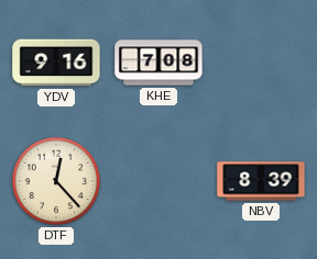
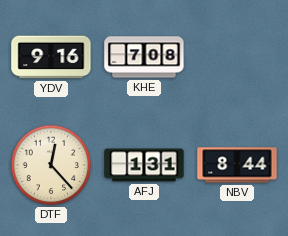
AFJ: none -> 1:31
NBV: 8:39 -> 8:44
